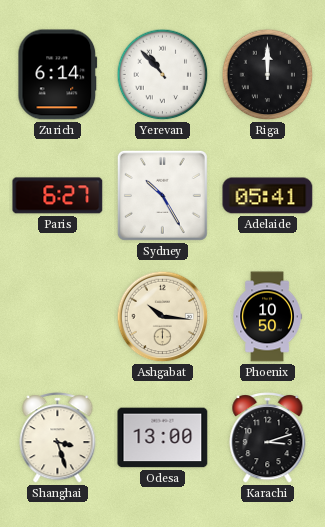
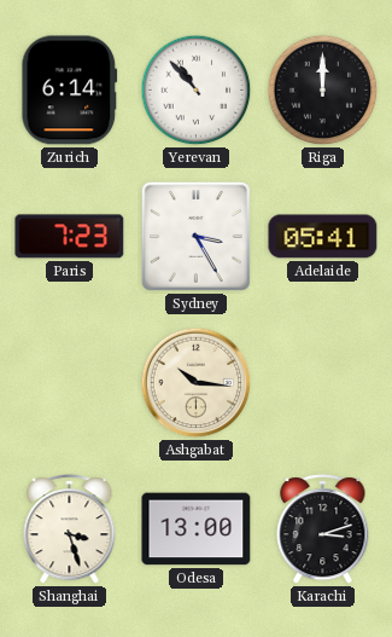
Paris: 6:27 -> 7:23
Sydney: 10:25 -> 3:25
Phoenix: 10:50 -> none
